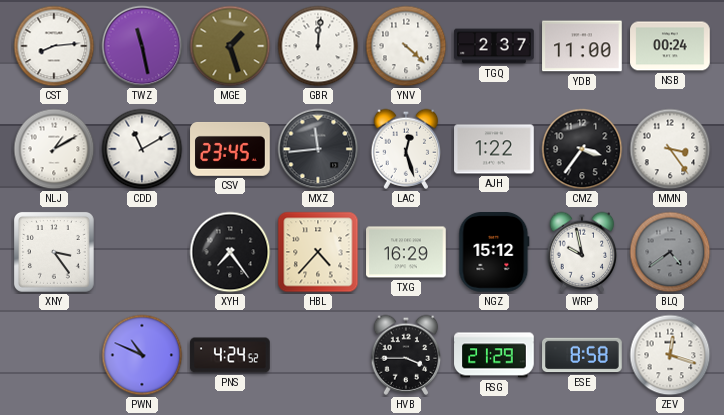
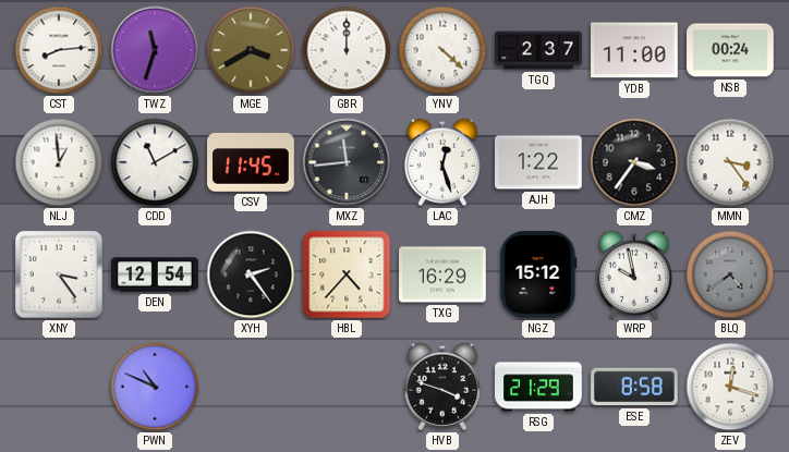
TWZ: 11:28 -> 11:33
MGE: 1:27 -> 3:40
GBR: 12:01 -> 12:00
NLJ: 1:10 -> 12:59
CSV: 23:45 -> 11:45
DEN: none -> 12:54
XYH: 7:24 -> 2:24
PNS: 4:24 -> none
HVB: 3:45 -> 3:48
